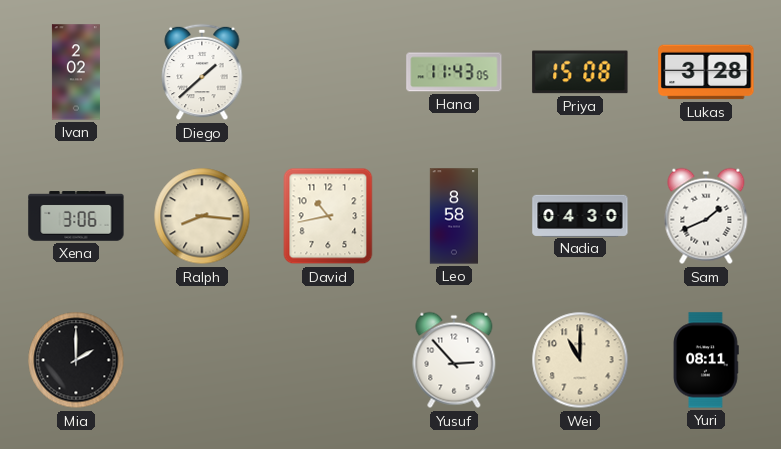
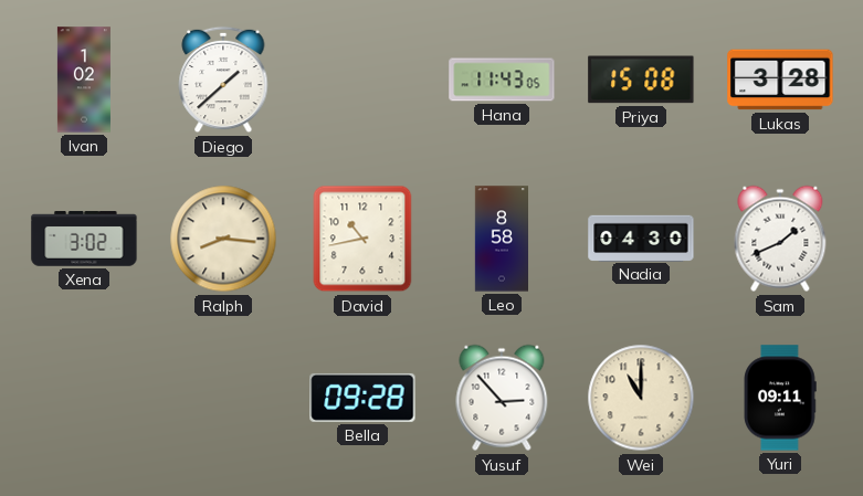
Ivan: 2:02 -> 1:02
Xena: 3:06 -> 3:02
Mia: 2:00 -> none
Bella: none -> 09:28
Yuri: 08:11 -> 09:11
